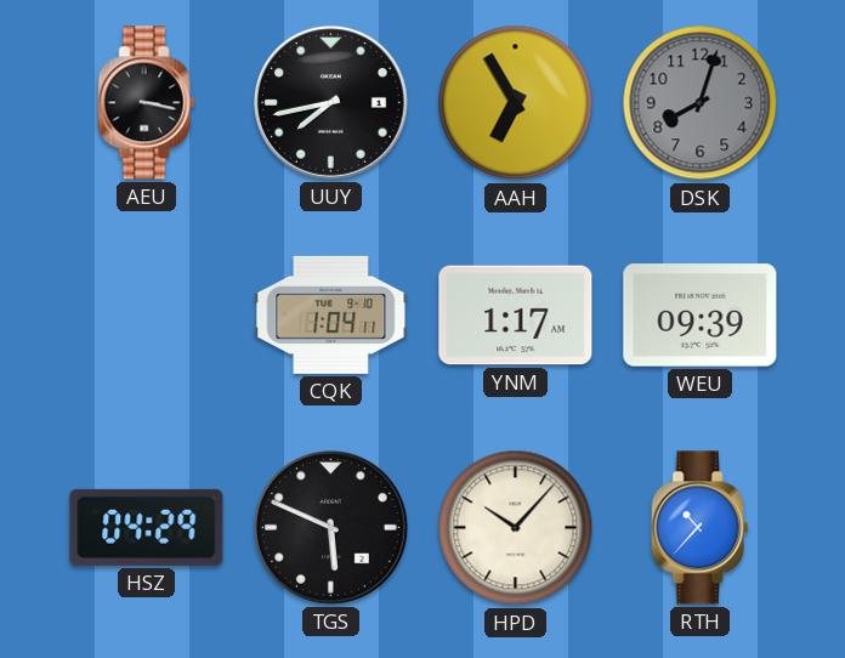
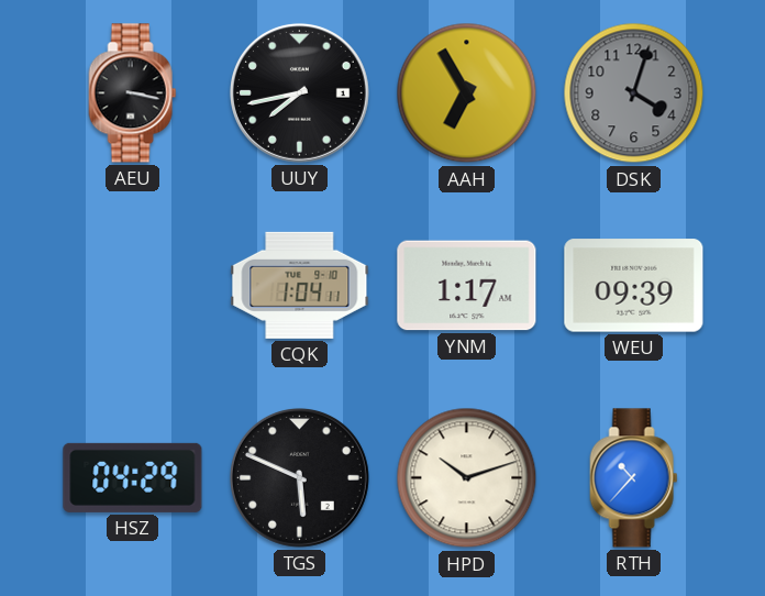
DSK: 8:03 -> 4:03
HPD: 10:07 -> 10:12
